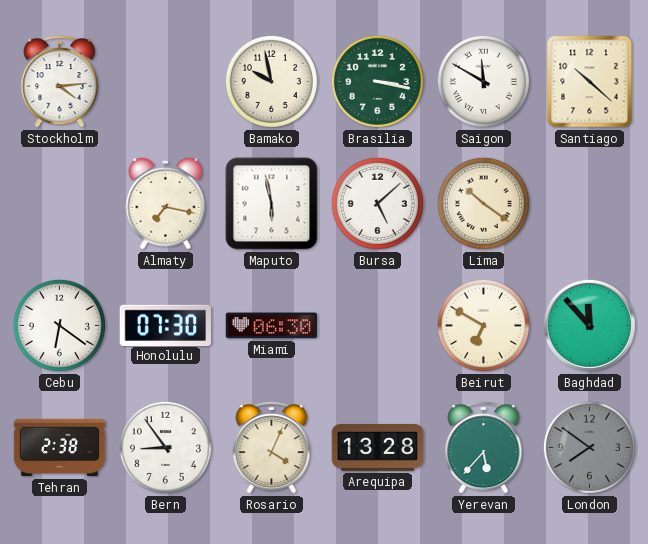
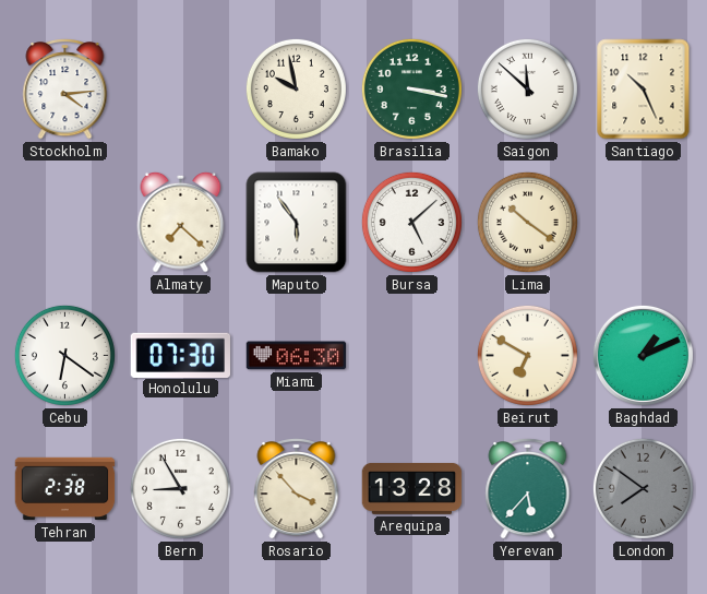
Saigon: 11:50 -> 11:52
Santiago: 10:22 -> 10:26
Almaty: 7:17 -> 7:22
Maputo: 5:58 -> 5:54
Baghdad: 11:53 -> 1:11
Bern: 8:54 -> 8:55
Rosario: 4:04 -> 3:53
